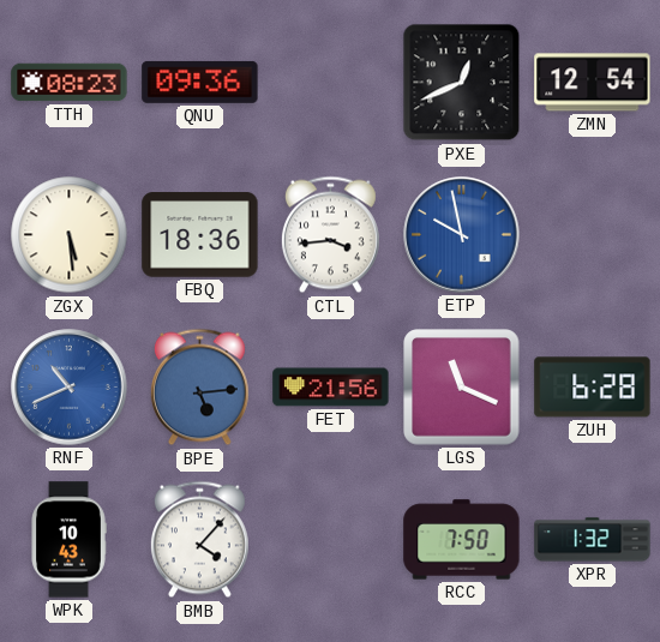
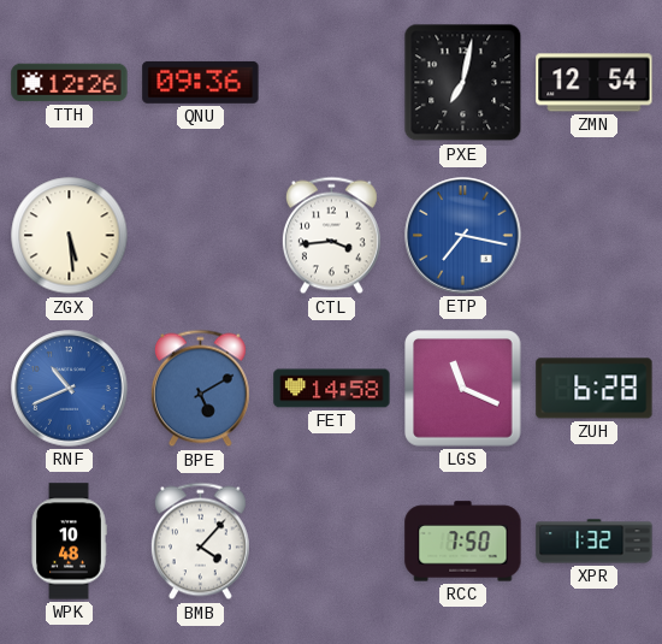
TTH: 08:23 -> 12:26
PXE: 12:41 -> 7:02
FBQ: 18:36 -> none
ETP: 9:58 -> 7:17
BPE: 5:14 -> 5:10
FET: 21:56 -> 14:58
WPK: 10:43 -> 10:48
